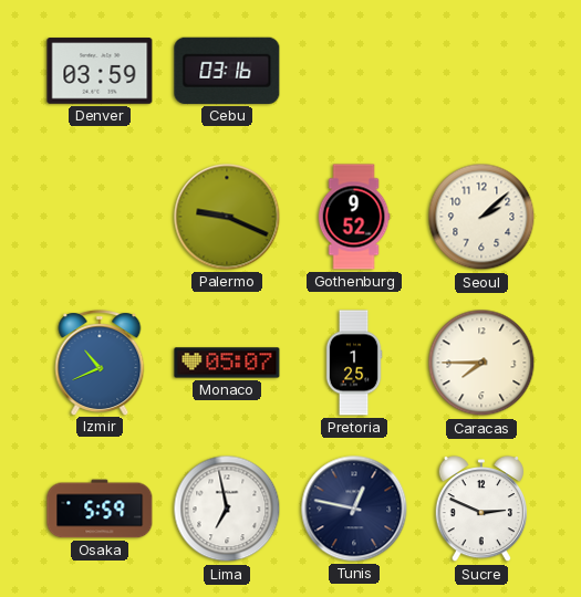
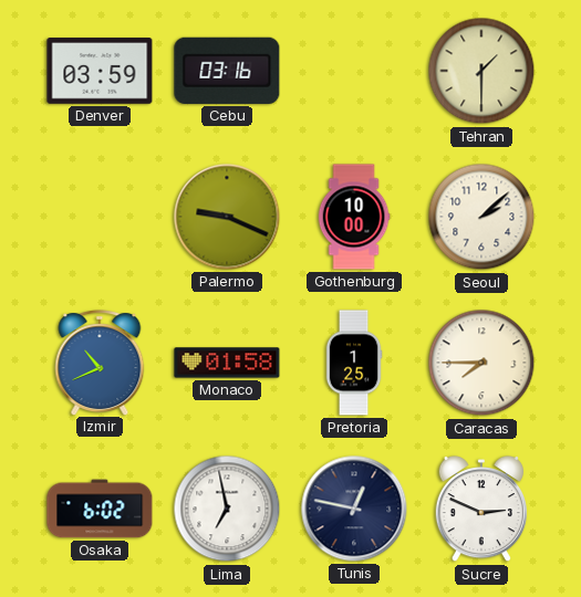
Tehran: none -> 1:30
Gothenburg: 9:52 -> 10:00
Monaco: 05:07 -> 01:58
Osaka: 5:59 -> 6:02
